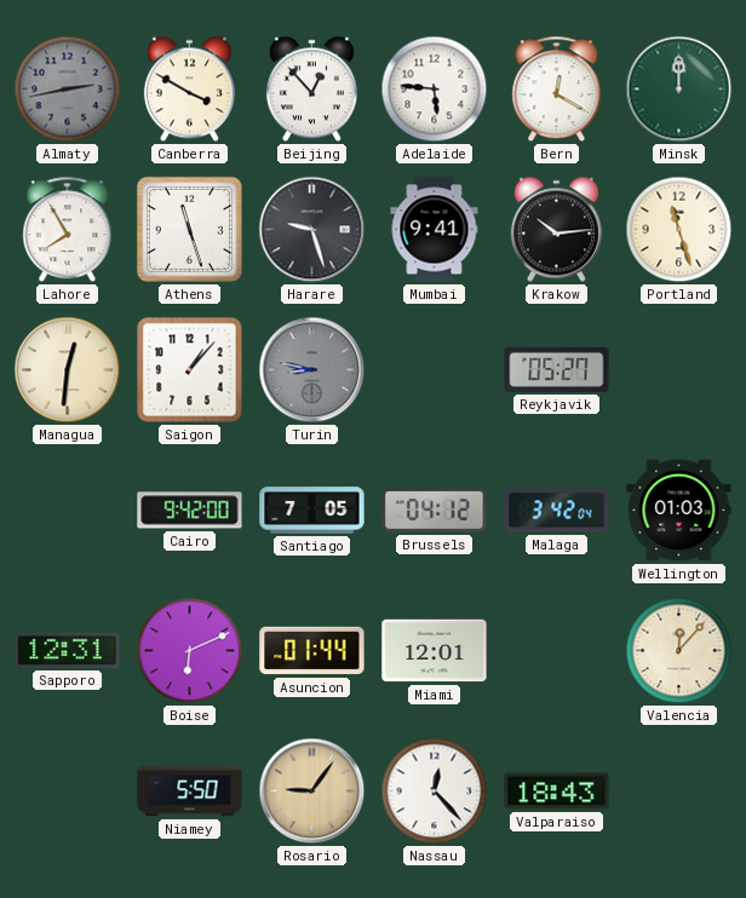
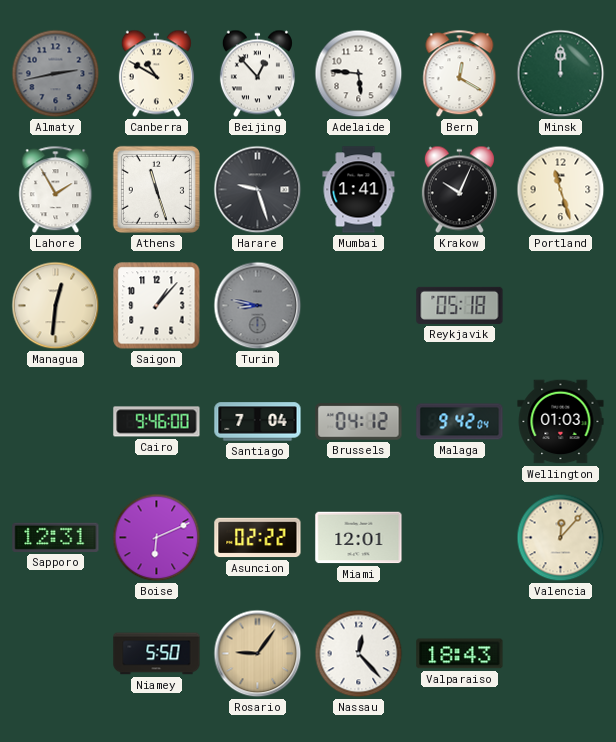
Canberra: 3:50 -> 10:50
Lahore: 7:55 -> 1:55
Mumbai: 9:41 -> 1:41
Krakow: 10:14 -> 10:04
Reykjavik: 05:27 -> 05:18
Cairo: 9:42 -> 9:46
Santiago: 7:05 -> 7:04
Malaga: 3:42 -> 9:42
Asuncion: 01:44 -> 02:22
